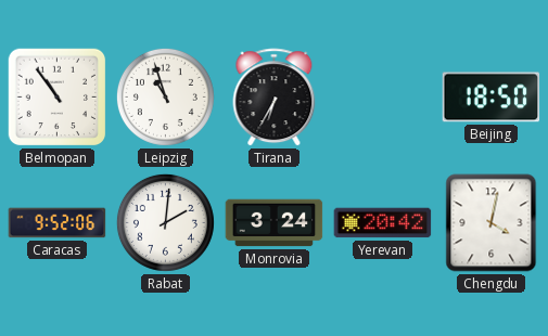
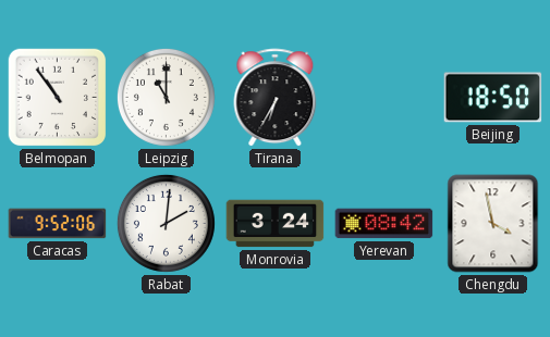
Leipzig: 10:57 -> 11:00
Yerevan: 20:42 -> 08:42
Chengdu: 4:02 -> 3:58
